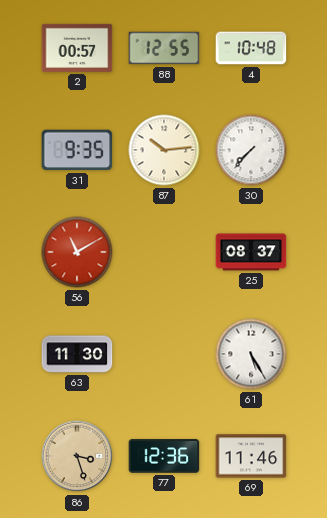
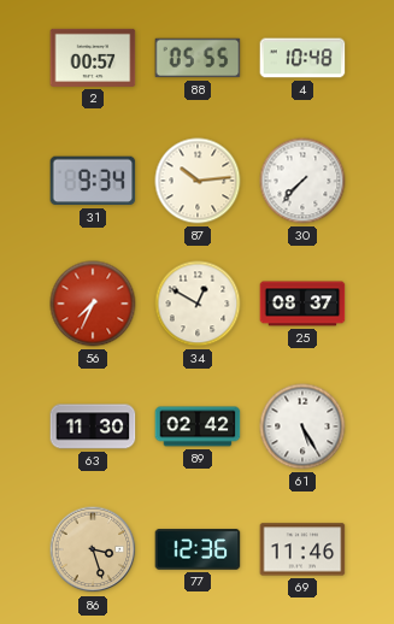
88: 12:55 -> 05:55
31: 9:35 -> 9:34
56: 11:10 -> 7:34
34: none -> 12:50
89: none -> 02:42
